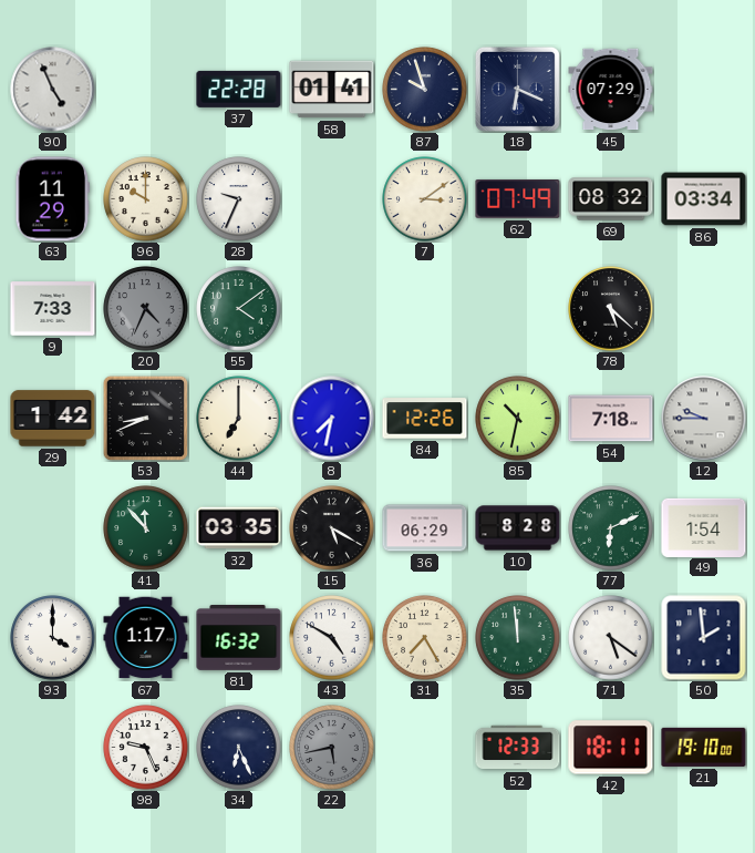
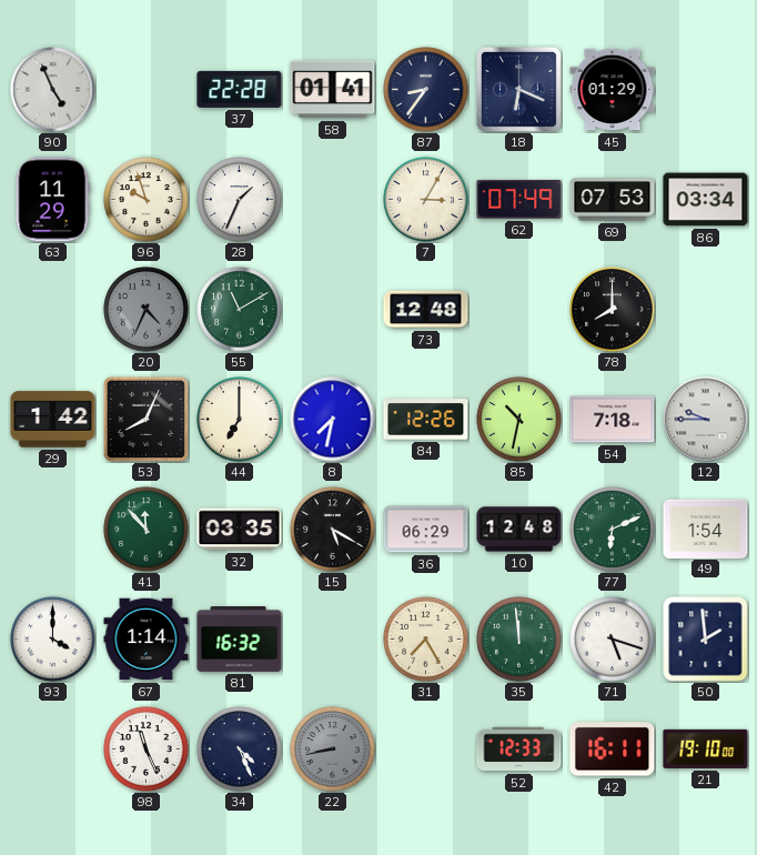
87: 9:57 -> 8:36
45: 07:29 -> 01:29
96: 10:00 -> 9:57
28: 9:34 -> 1:34
7: 3:09 -> 3:05
69: 08:32 -> 07:53
9: 7:33 -> none
55: 4:09 -> 11:10
73: none -> 12:48
78: 5:22 -> 8:00
53: 8:41 -> 8:04
10: 8:28 -> 12:48
67: 1:17 -> 1:14
43: 4:50 -> none
71: 5:21 -> 5:18
98: 9:26 -> 11:26
34: 6:26 -> 4:26
22: 5:43 -> 8:43
42: 18:11 -> 16:11
